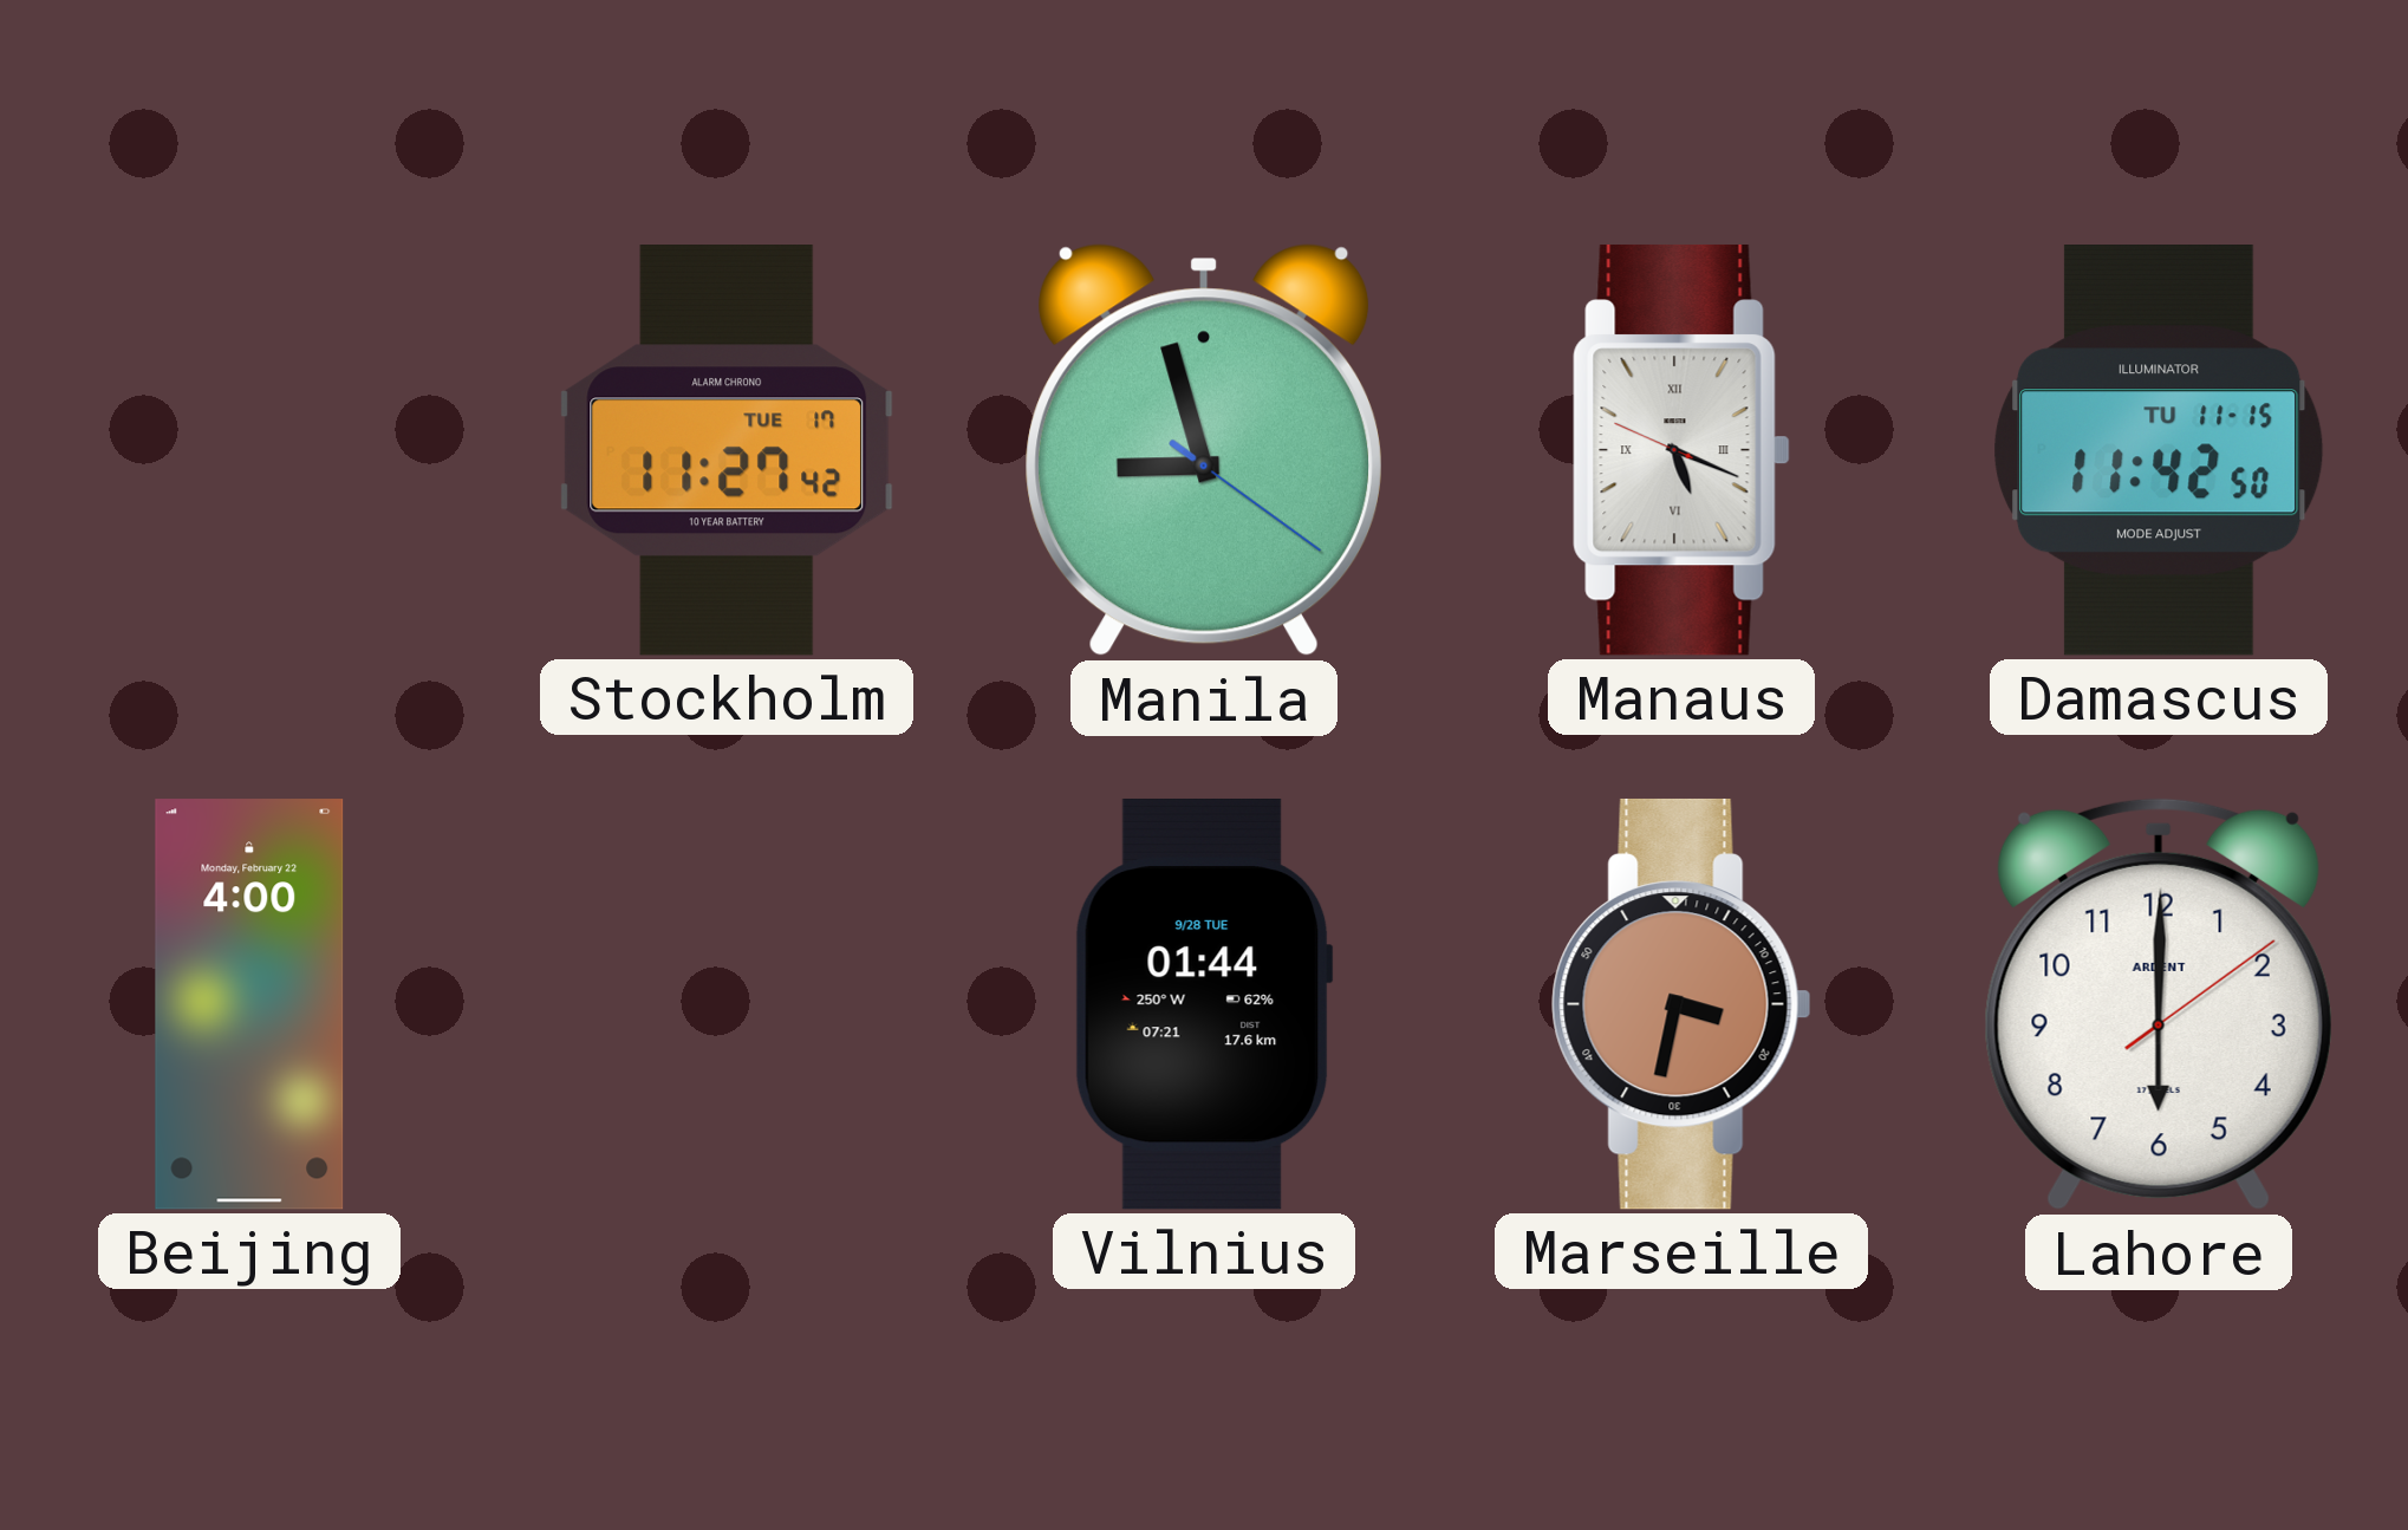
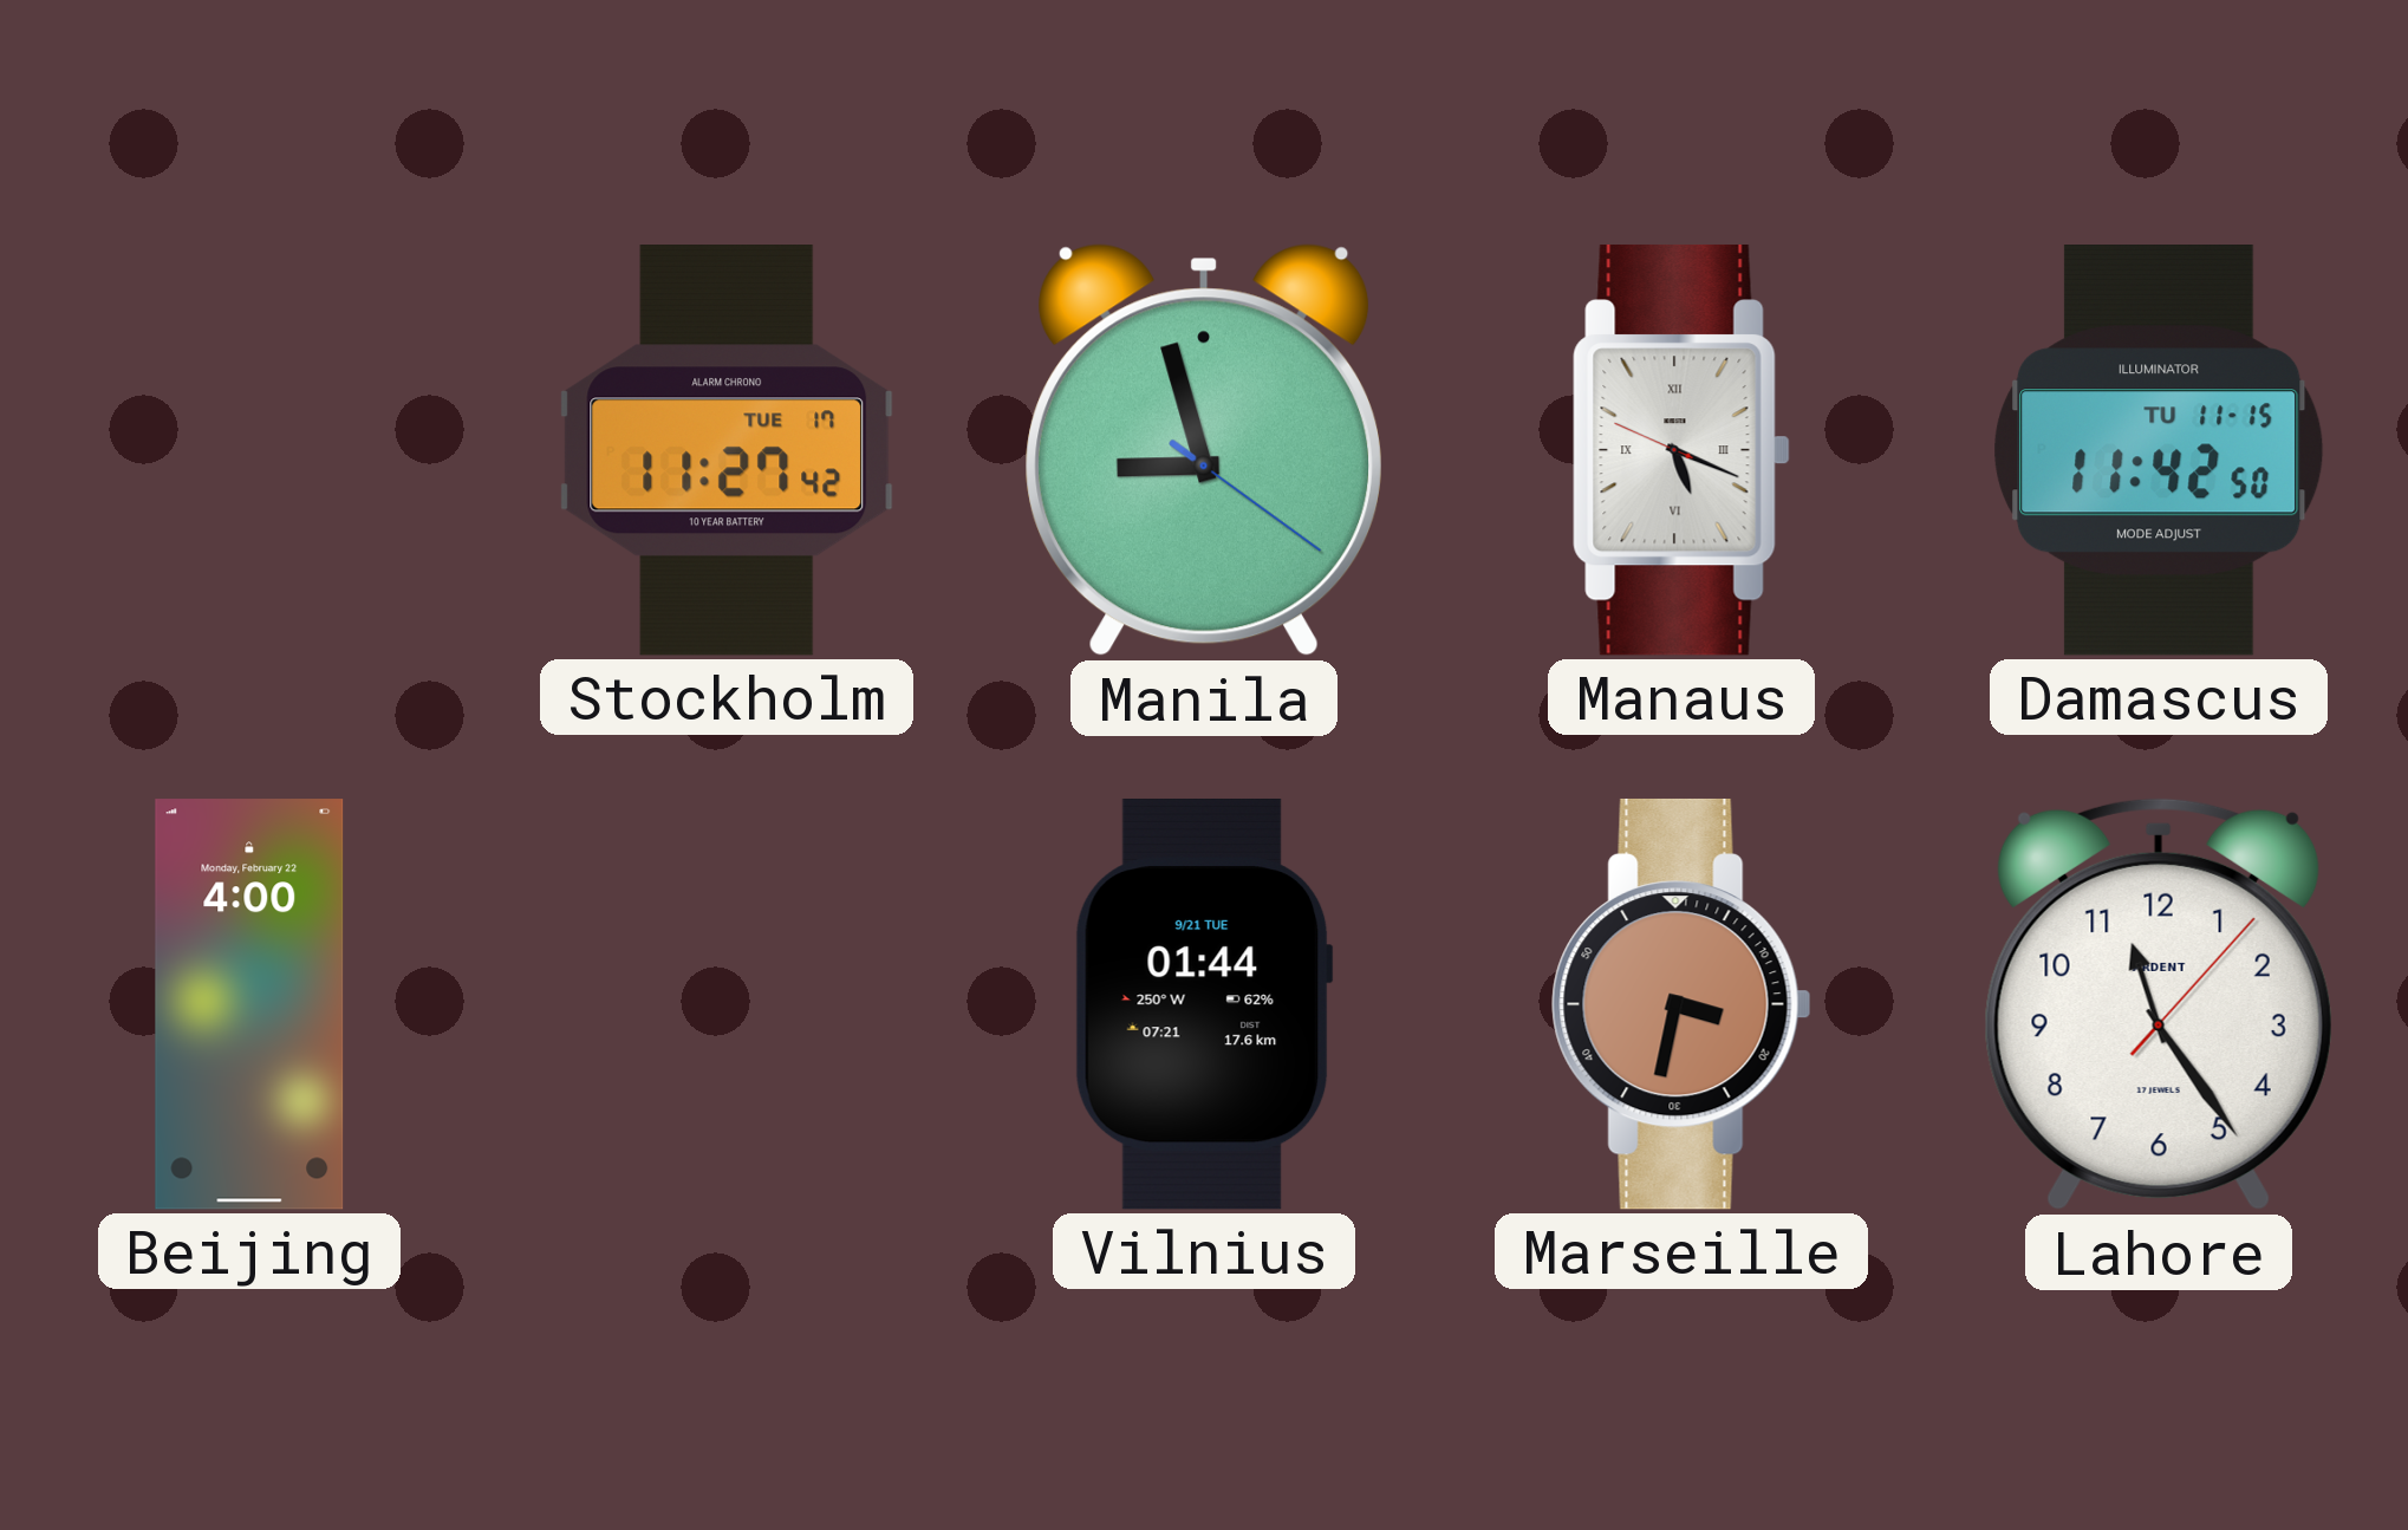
Vilnius date: 9/28 TUE -> 9/21 TUE
Lahore: 6:00 -> 11:24
